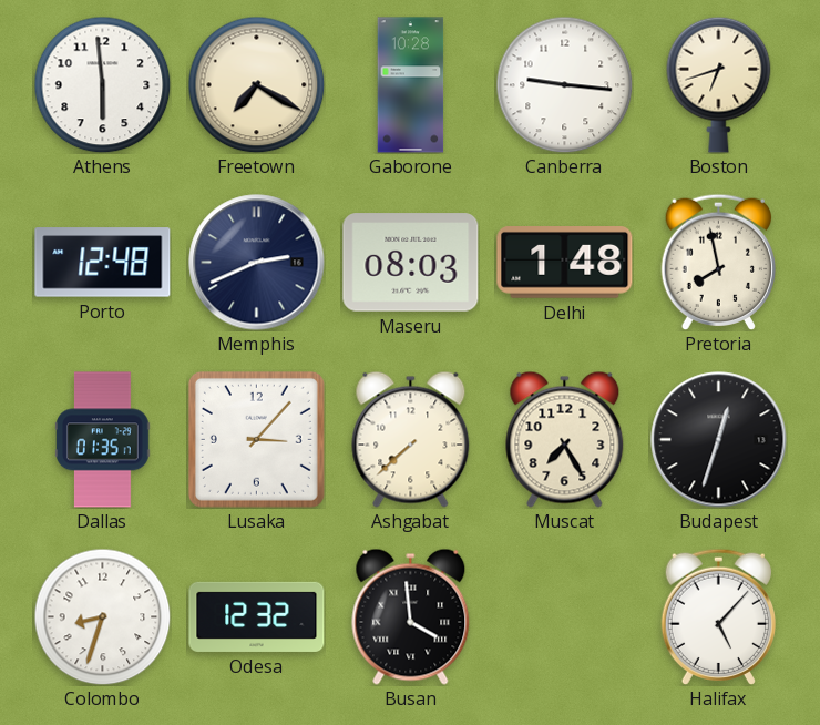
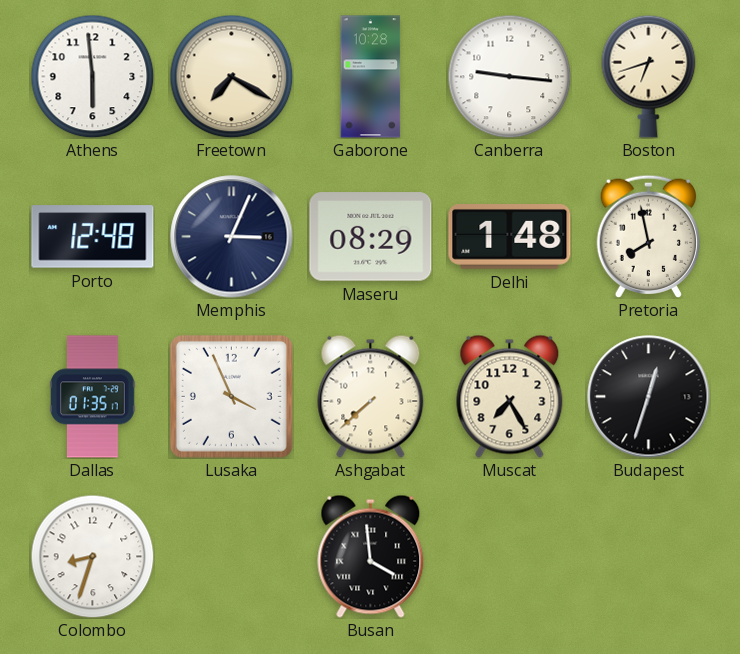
Memphis: 2:41 -> 3:04
Maseru: 08:03 -> 08:29
Lusaka: 3:07 -> 3:56
Odesa: 12:32 -> none
Halifax: 5:07 -> none
